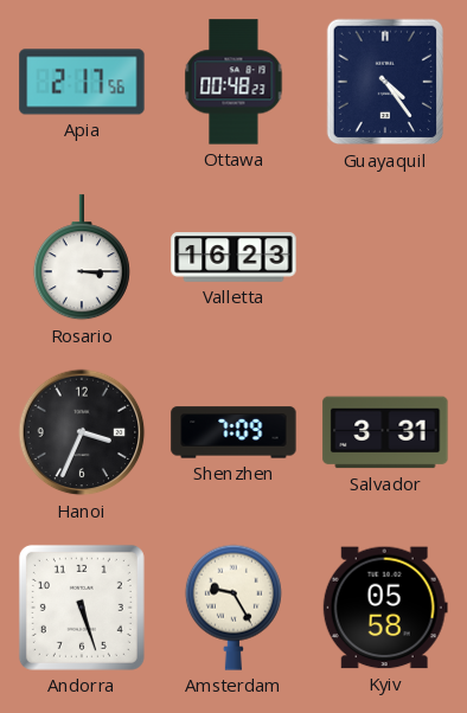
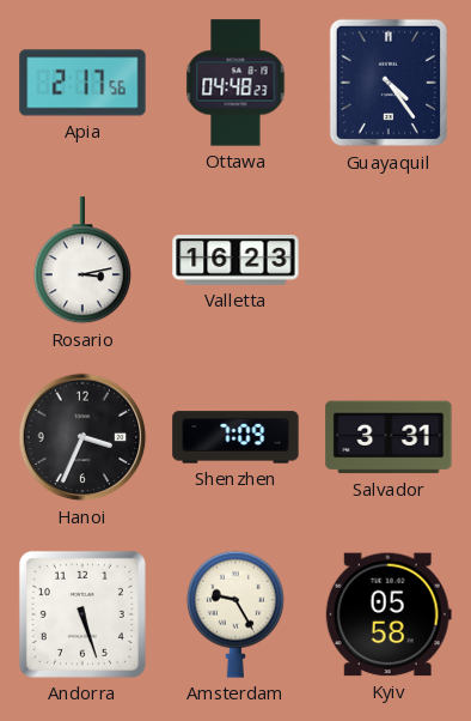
Ottawa: 00:48 -> 04:48
Rosario: 3:15 -> 3:13
